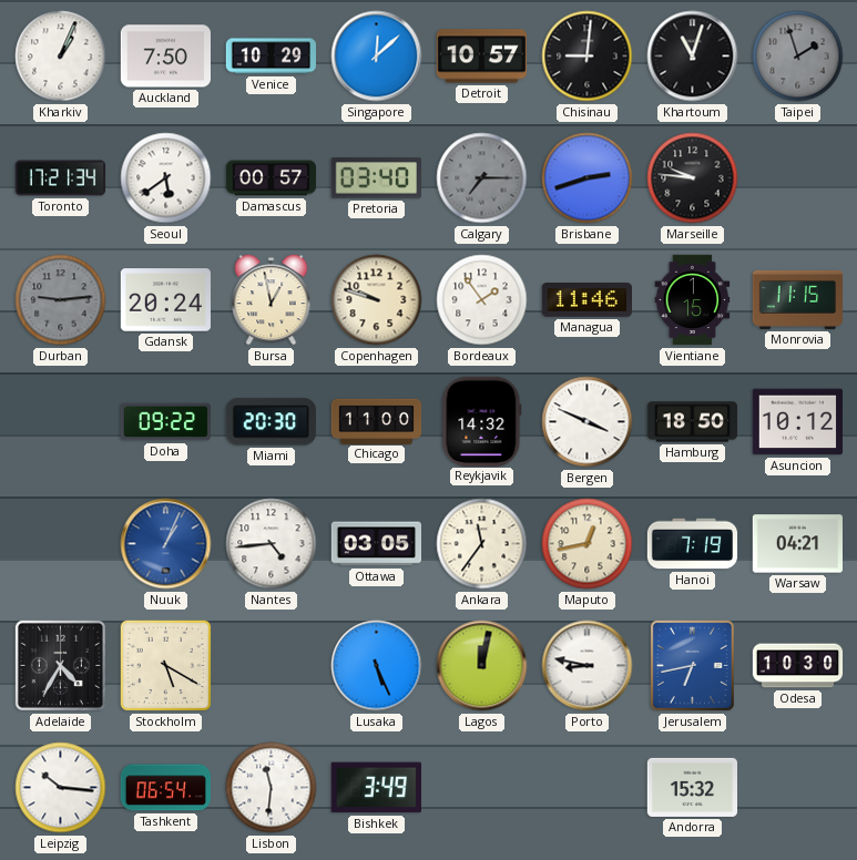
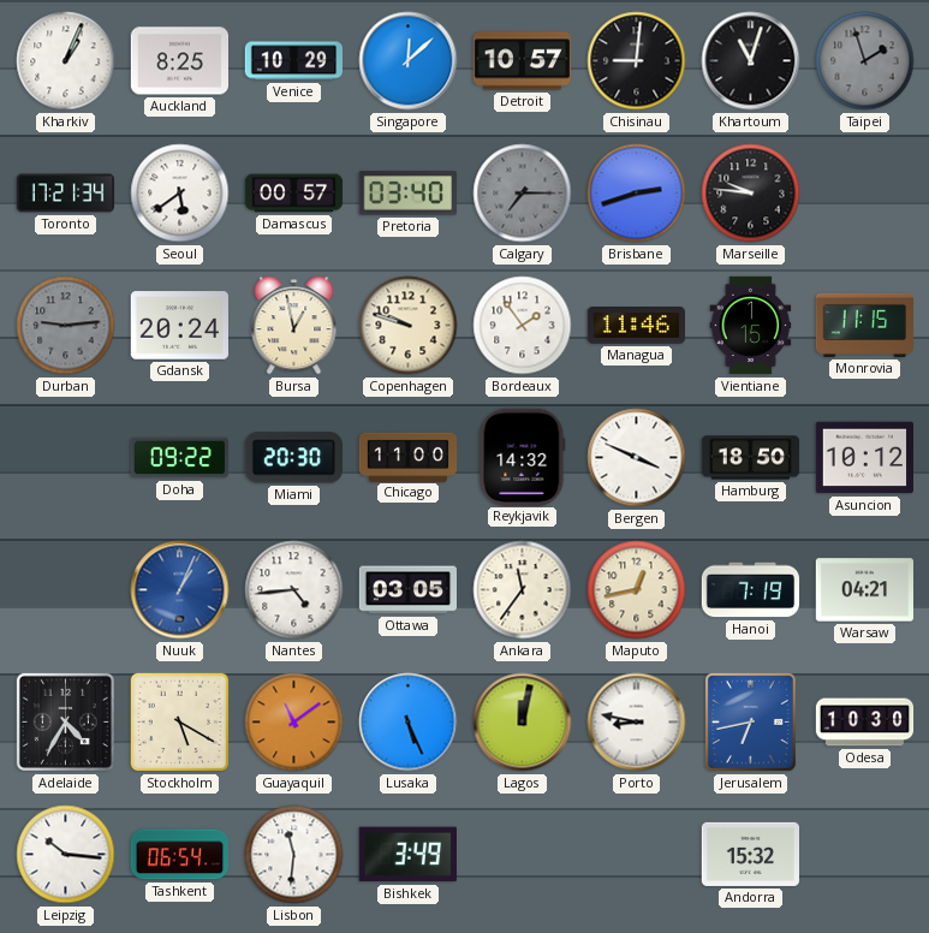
Auckland: 7:50 -> 8:25
Guayaquil: none -> 11:09
